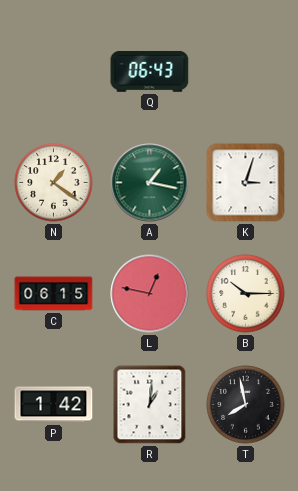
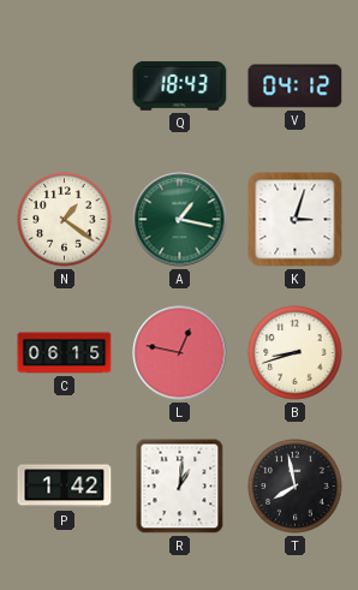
Q: 06:43 -> 18:43
V: none -> 04:12
B: 10:15 -> 8:42
